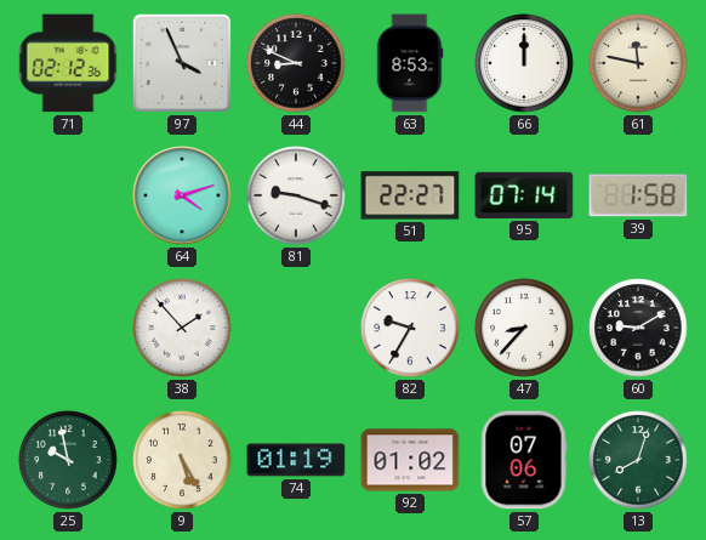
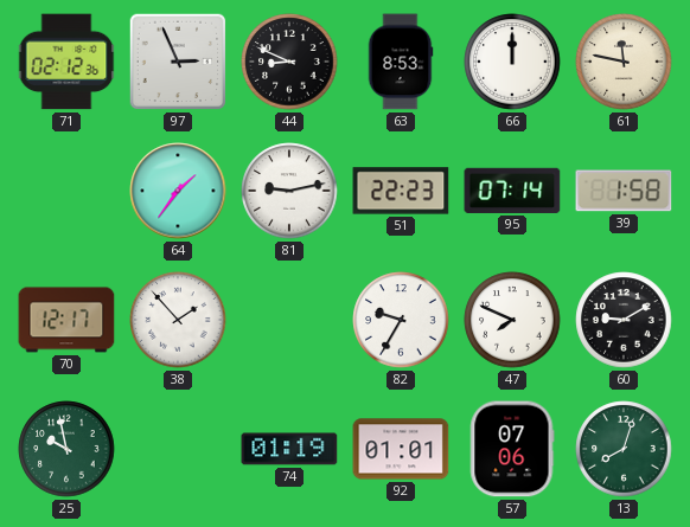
97: 3:56 -> 2:56
64: 4:12 -> 1:36
81: 9:18 -> 9:13
51: 22:27 -> 22:23
70: none -> 12:17
47: 8:37 -> 7:49
9: 5:25 -> none
92: 01:02 -> 01:01
